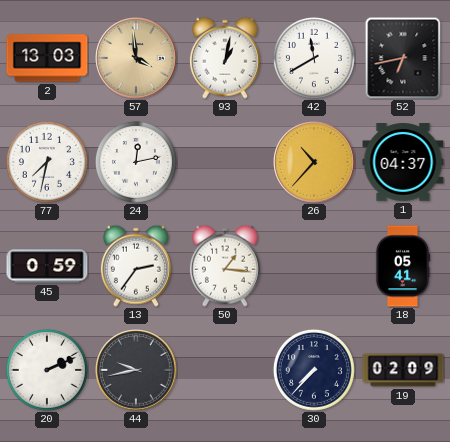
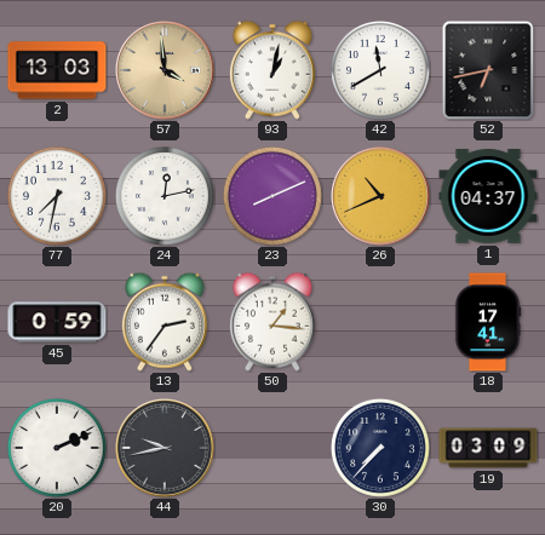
23: none -> 8:11
26: 10:37 -> 10:41
18: 05:41 -> 17:41
19: 02:09 -> 03:09
